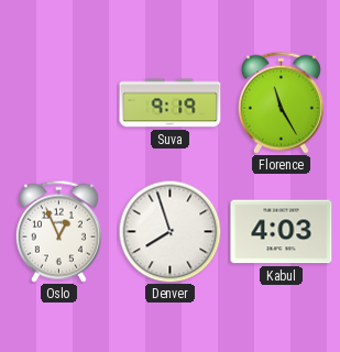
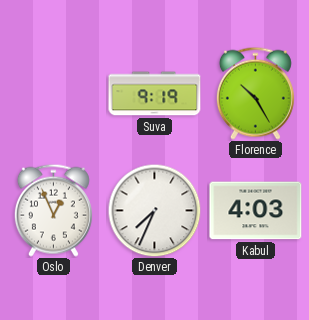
Florence: 11:25 -> 10:25
Denver: 7:57 -> 7:34
